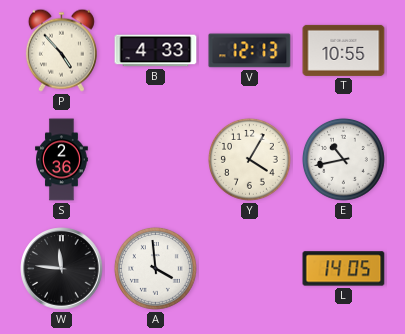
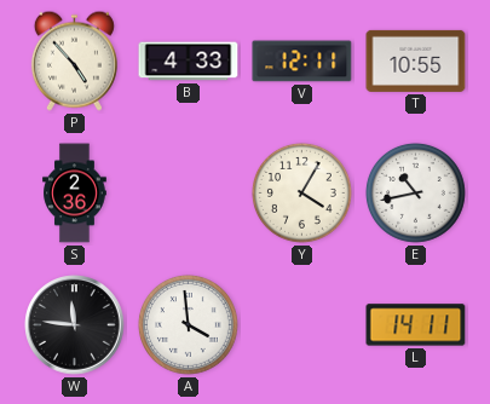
V: 12:13 -> 12:11
L: 14:05 -> 14:11
